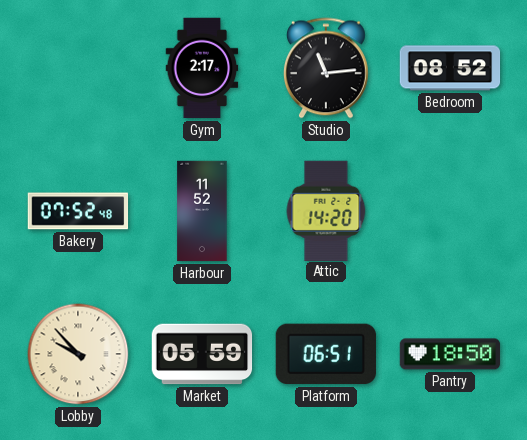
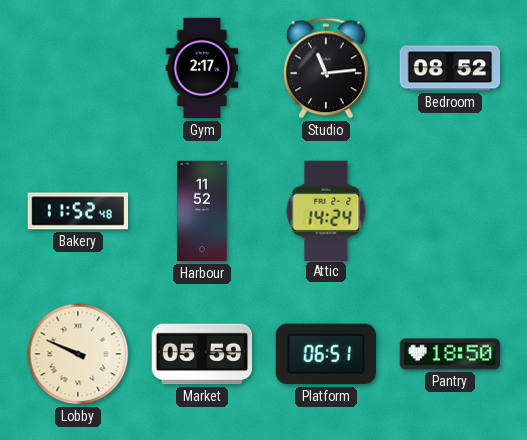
Bakery: 07:52 -> 11:52
Attic: 14:20 -> 14:24
Lobby: 9:53 -> 9:49
